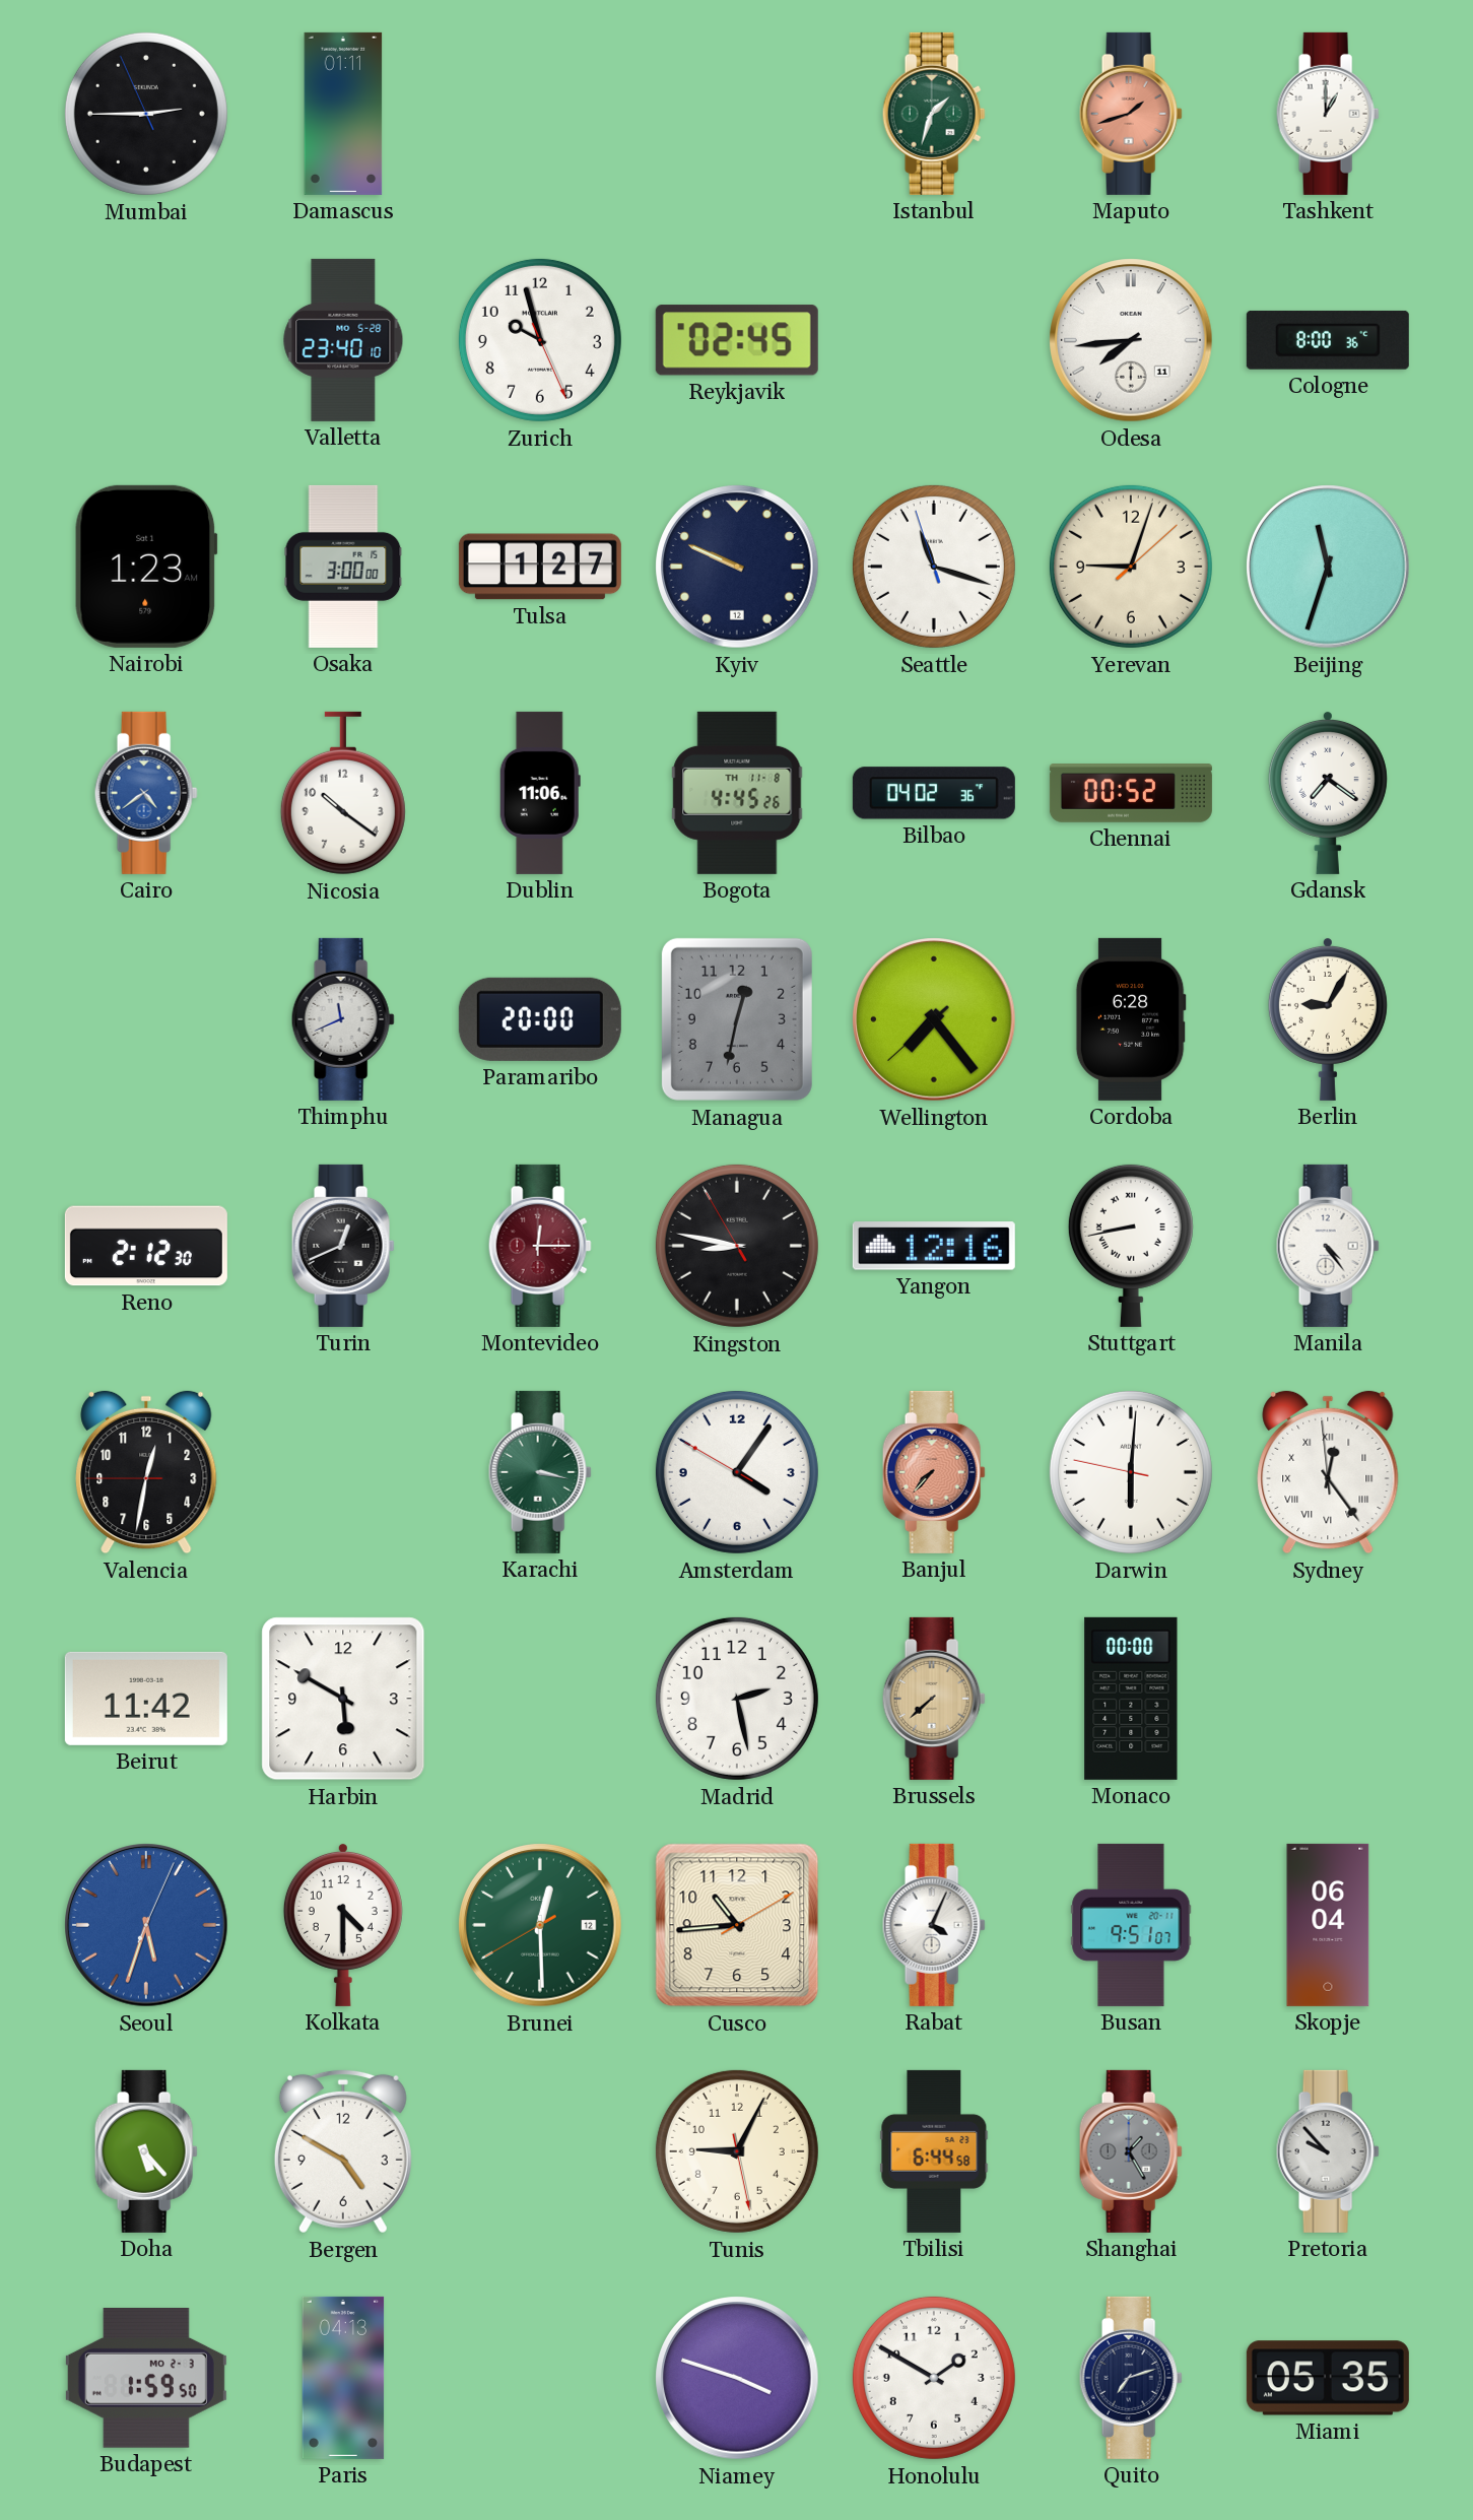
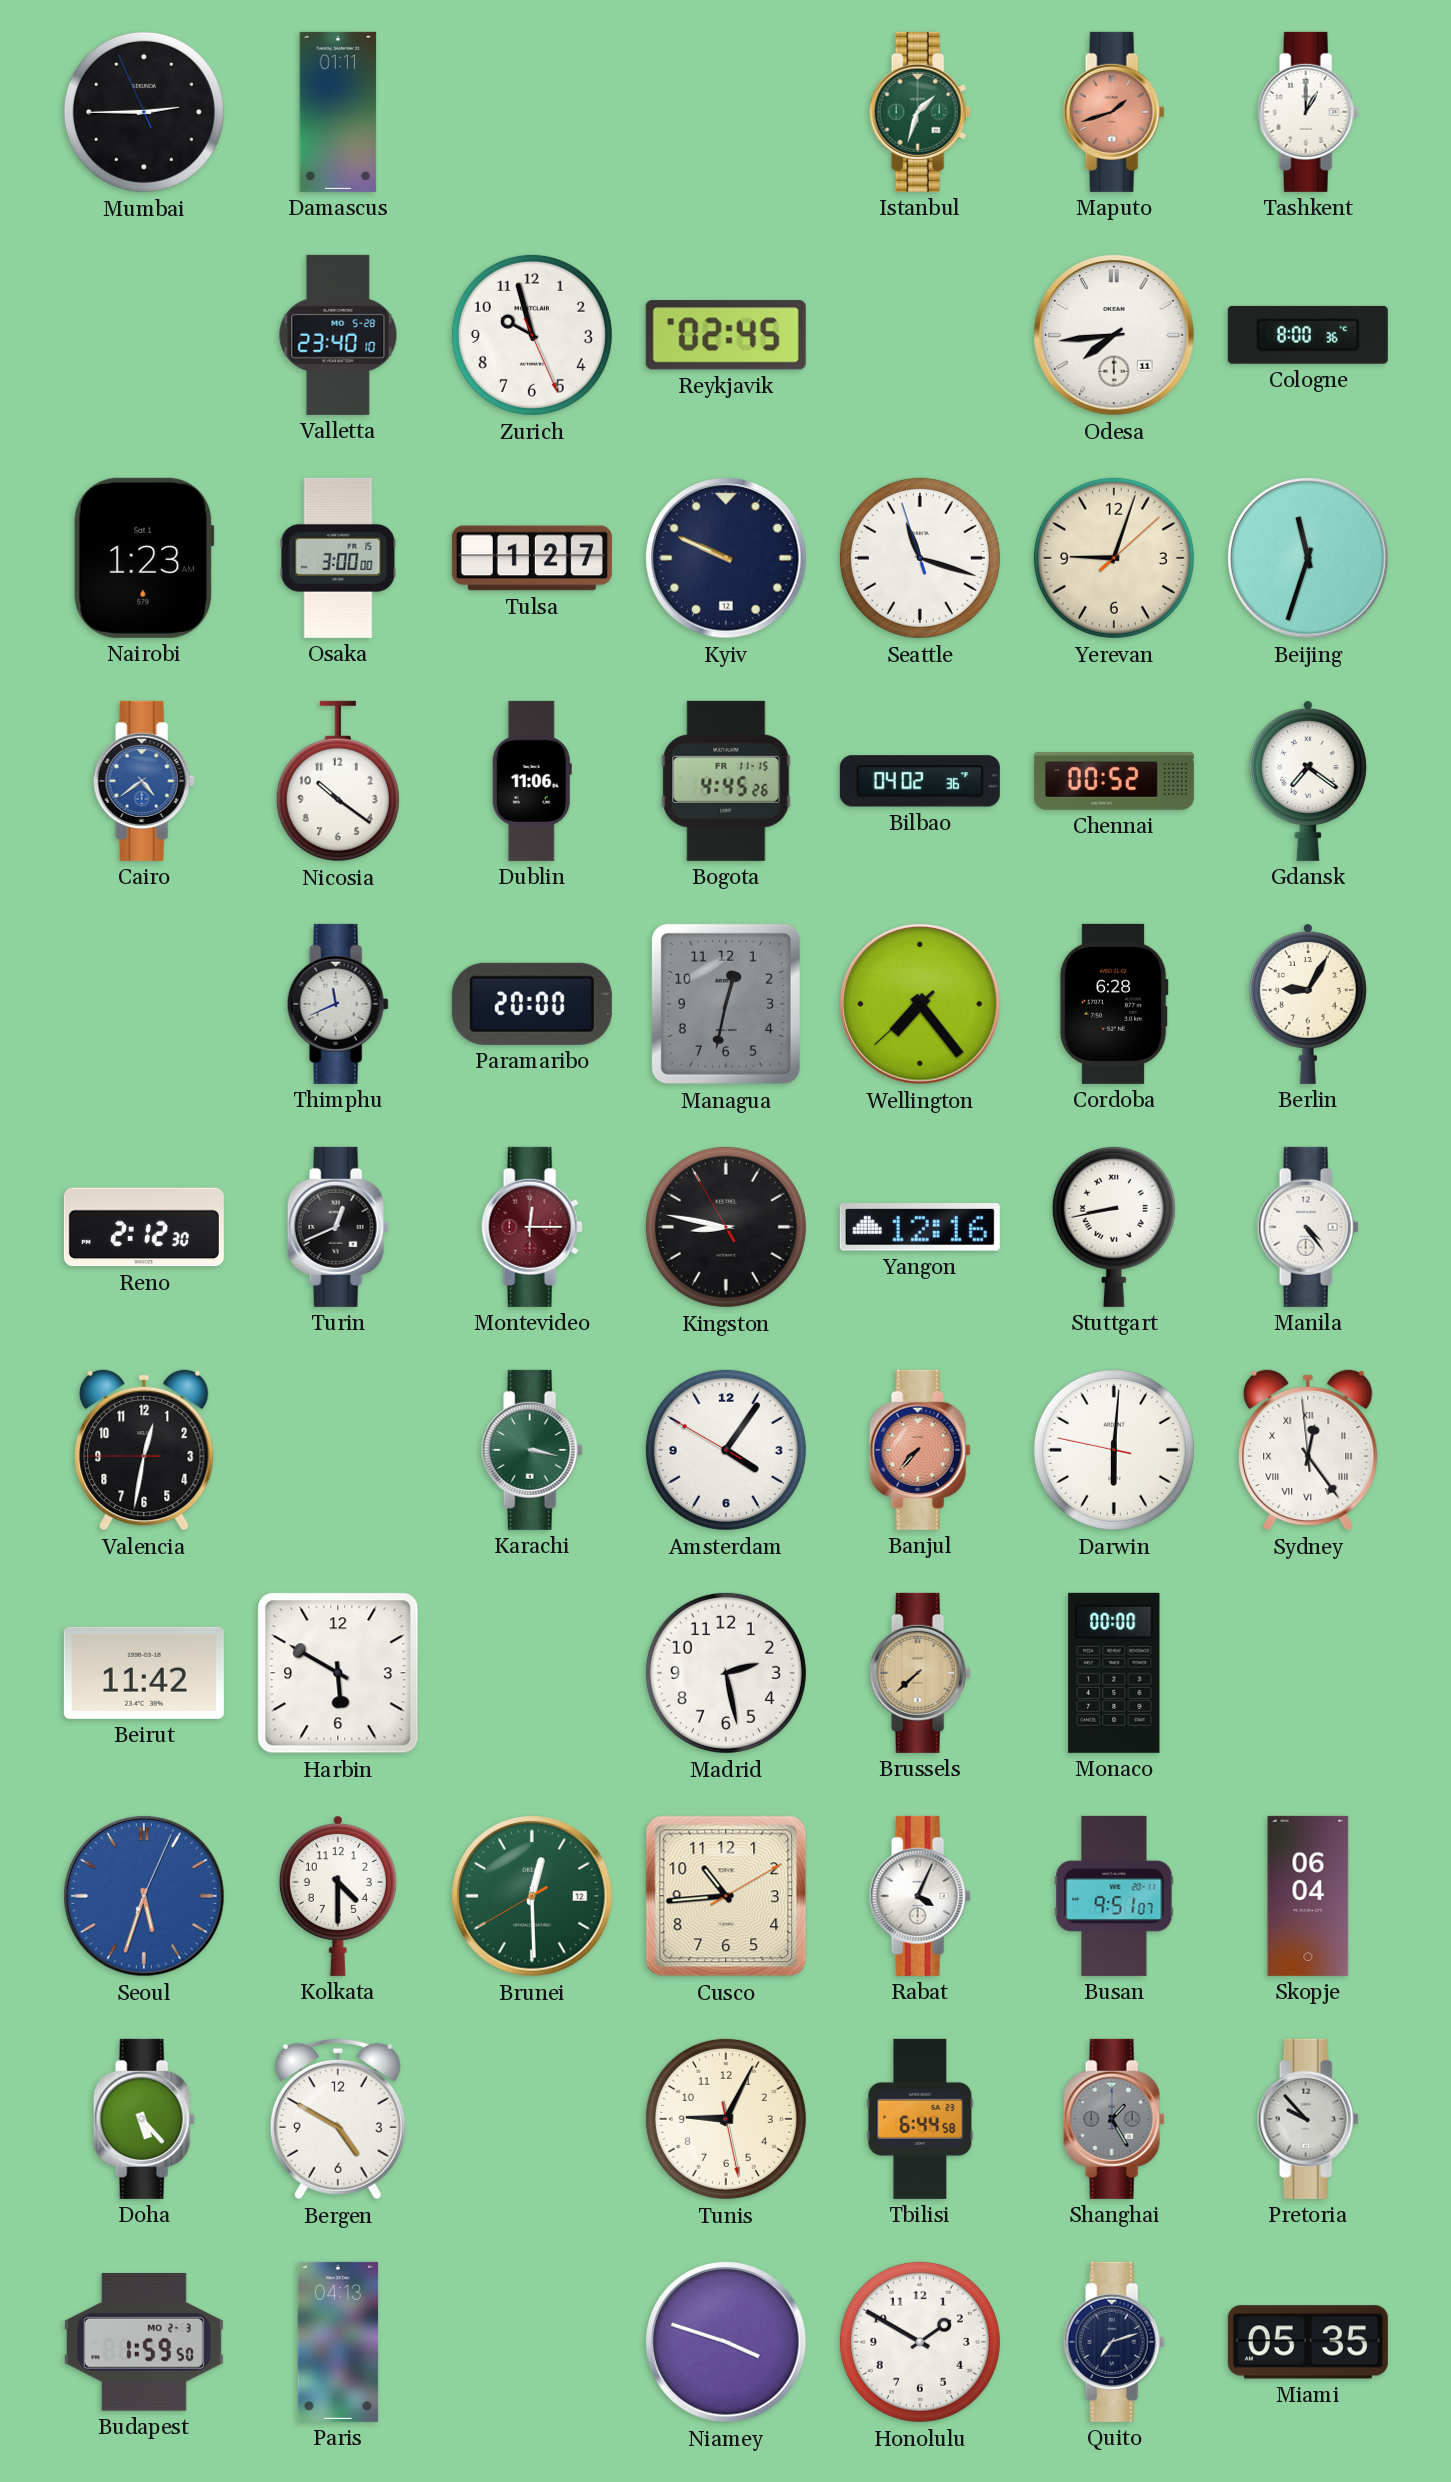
Bogota date: TH 11-8 -> FR 11-15
